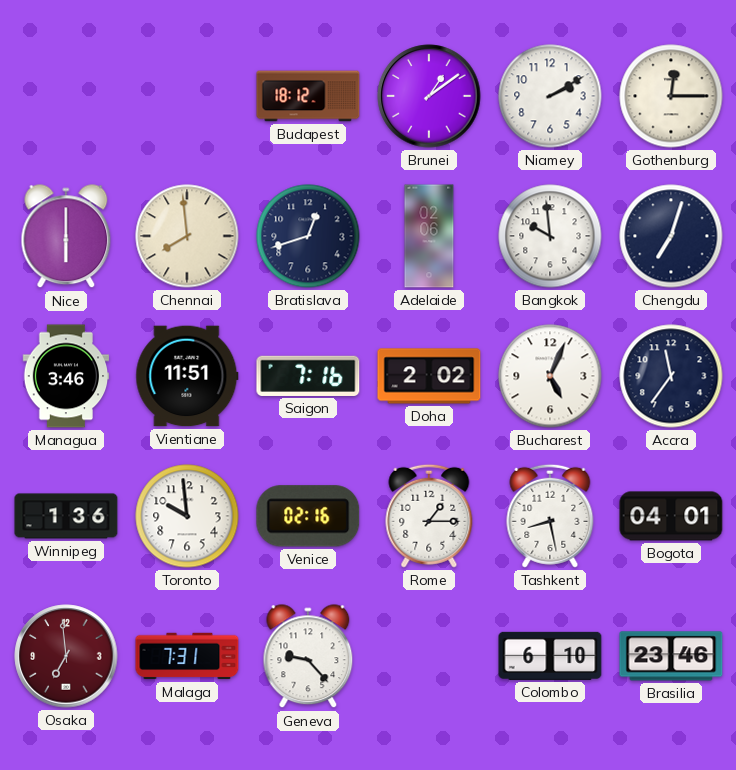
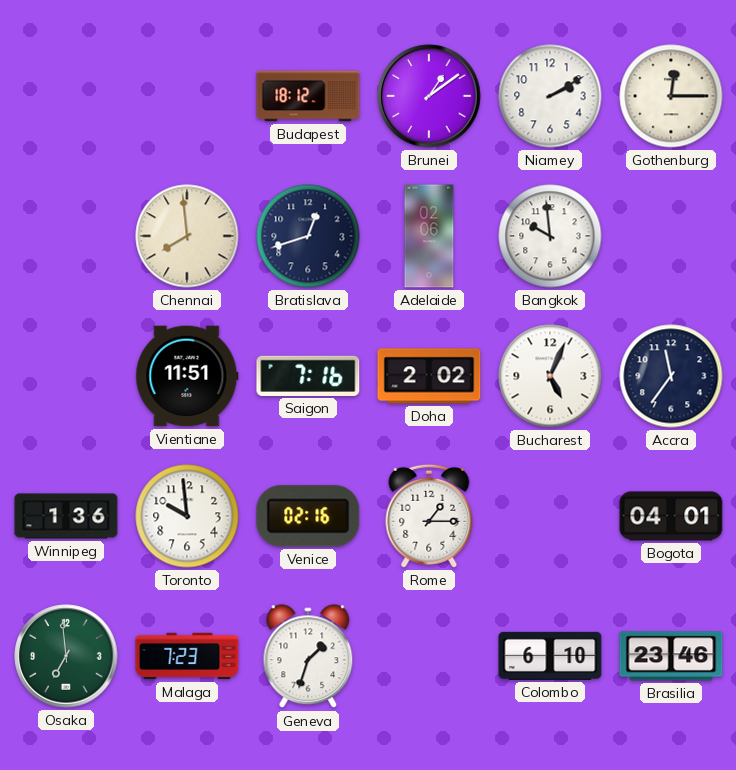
Nice: 6:00 -> none
Chengdu: 7:03 -> none
Managua: 3:46 -> none
Tashkent: 8:28 -> none
Osaka dial: burgundy -> green
Malaga: 7:31 -> 7:23
Geneva: 9:23 -> 1:33
